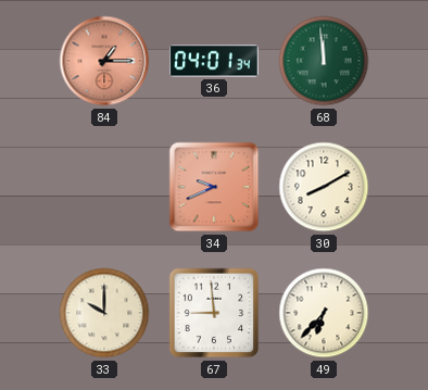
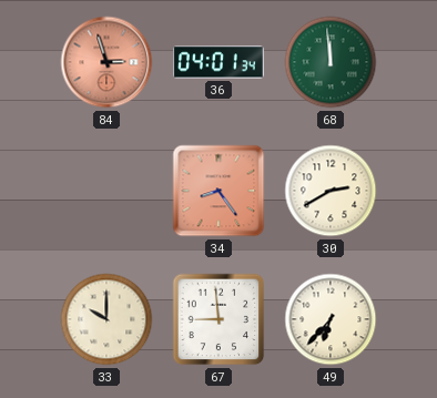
84: 1:15 -> 2:57
34: 9:41 -> 8:24
30: 8:10 -> 2:40
